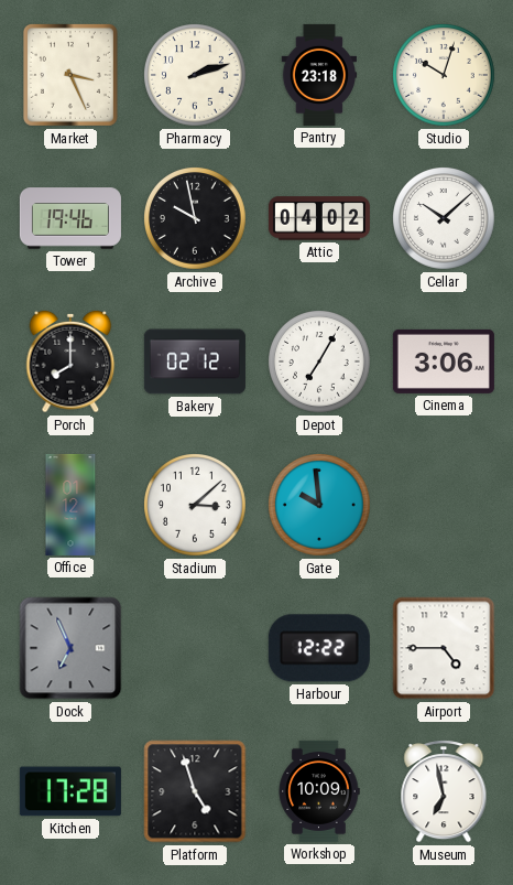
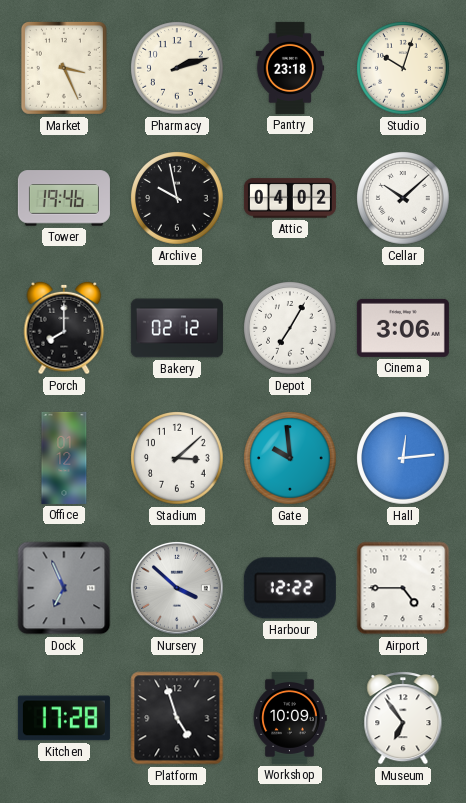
Hall: none -> 12:14
Nursery: none -> 3:52
Museum: 6:58 -> 6:54
